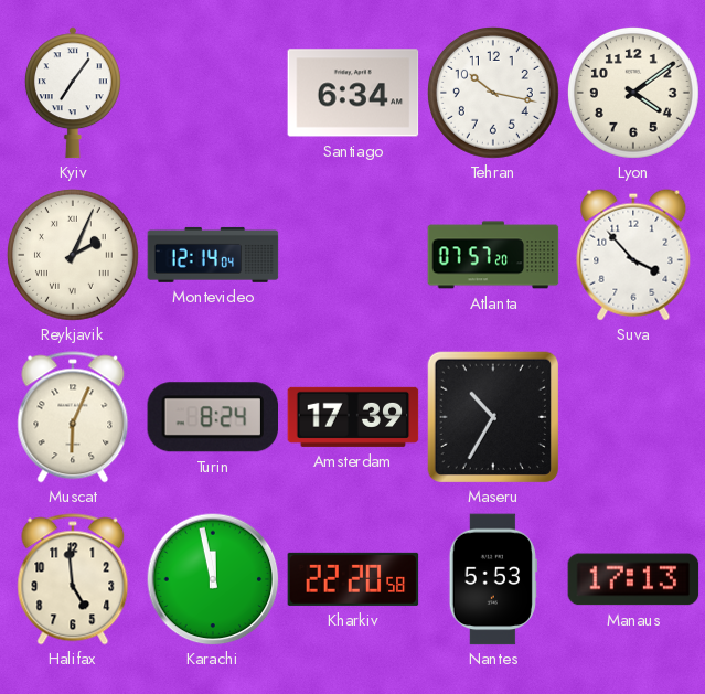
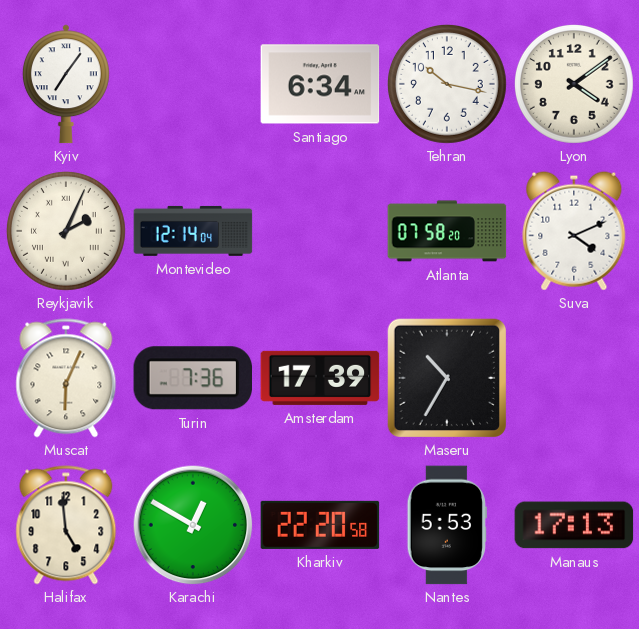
Atlanta: 07:57 -> 07:58
Suva: 3:53 -> 4:11
Turin: 8:24 -> 7:36
Karachi: 11:58 -> 12:50
